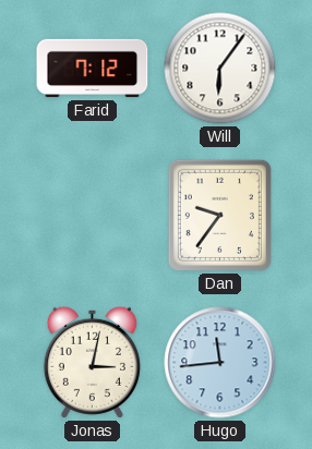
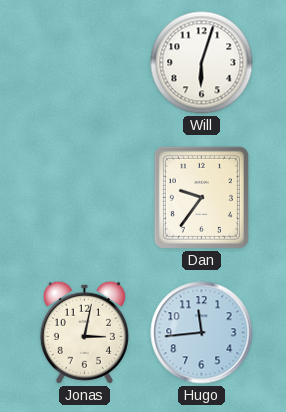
Farid: 7:12 -> none
Will: 6:06 -> 6:03
